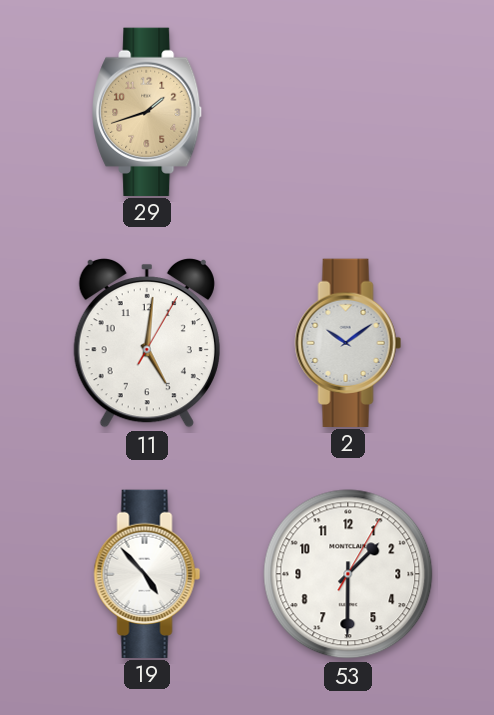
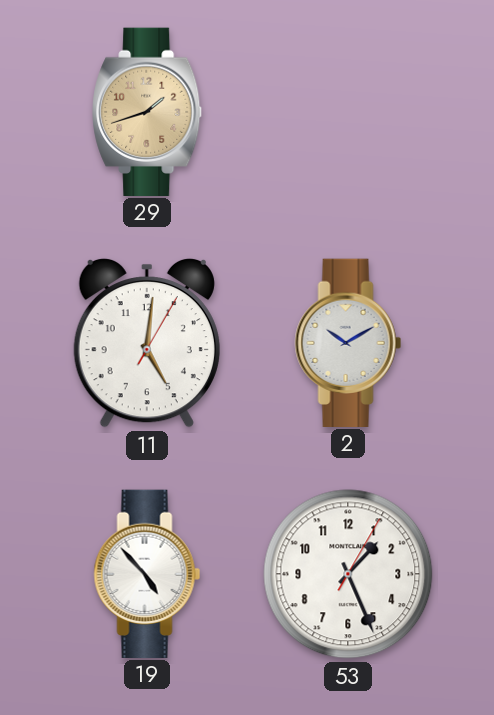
2: 10:09 -> 10:10
53: 1:30 -> 1:26
